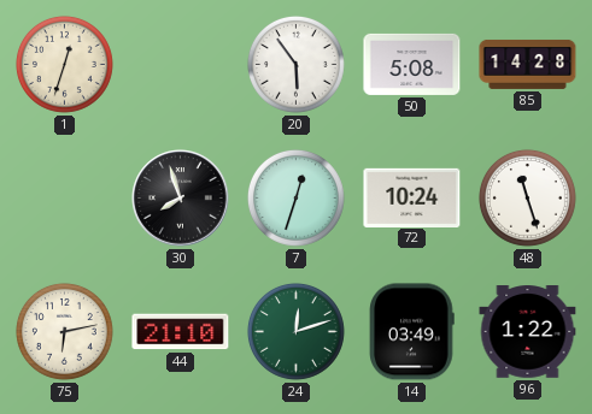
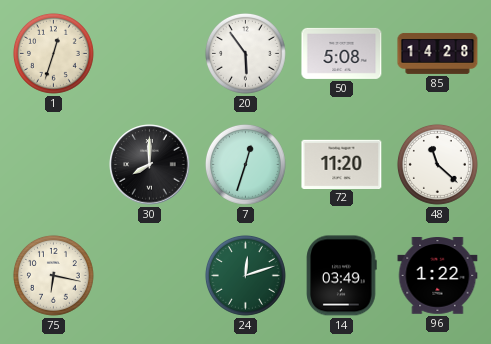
30: 7:57 -> 8:00
72: 10:24 -> 11:20
48: 11:27 -> 11:22
75: 6:13 -> 6:17
44: 21:10 -> none
